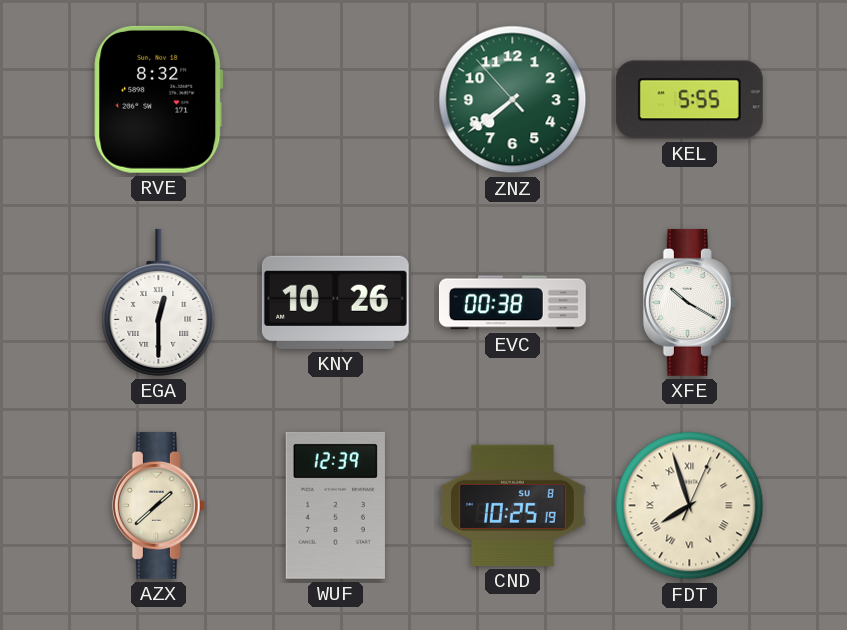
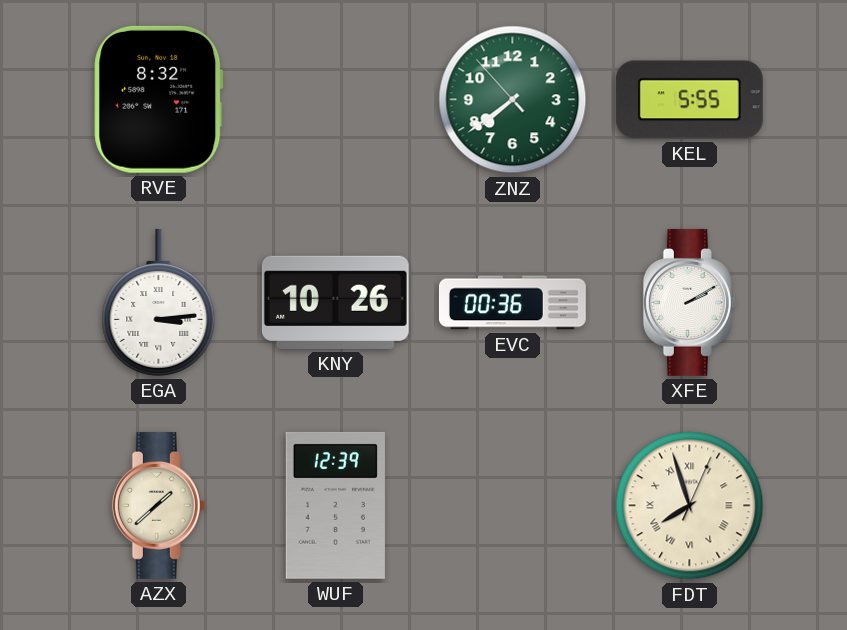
EGA: 12:30 -> 3:14
EVC: 00:38 -> 00:36
XFE: 10:20 -> 2:10
CND: 10:25 -> none
